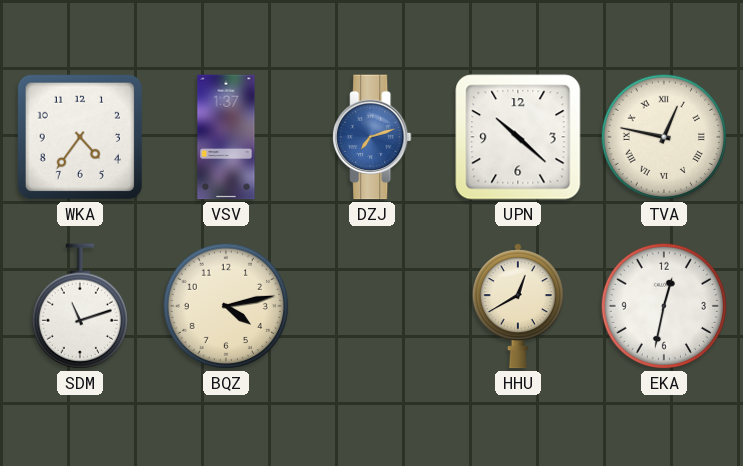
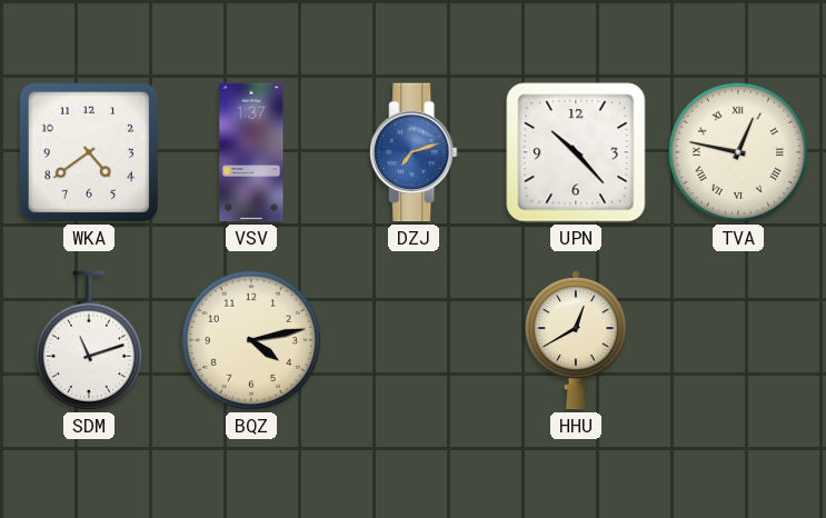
WKA: 4:36 -> 4:39
UPN: 10:22 -> 10:23
EKA: 12:32 -> none
